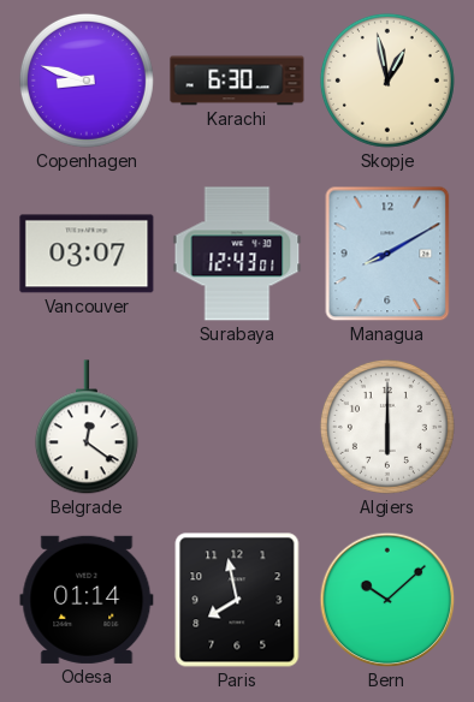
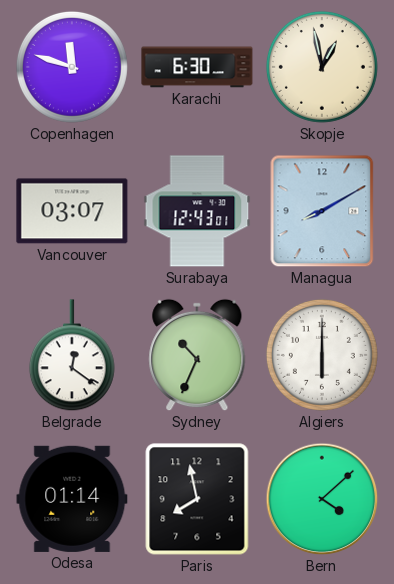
Copenhagen: 8:48 -> 11:48
Sydney: none -> 10:34
Bern: 10:08 -> 4:08
